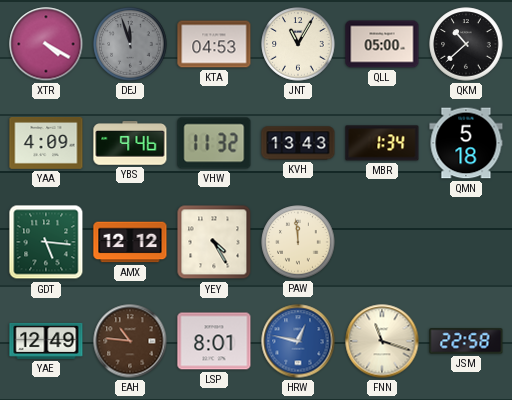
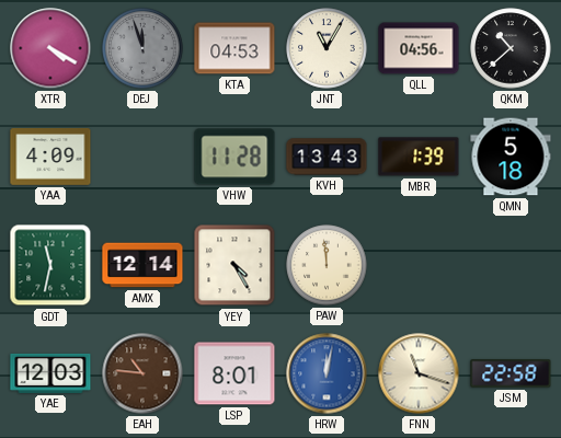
QLL: 05:00 -> 04:56
YBS: 9:46 -> none
VHW: 11:32 -> 11:28
MBR: 1:34 -> 1:39
GDT: 5:16 -> 11:32
AMX: 12:12 -> 12:14
YAE: 12:49 -> 12:03
HRW: 12:47 -> 12:02
